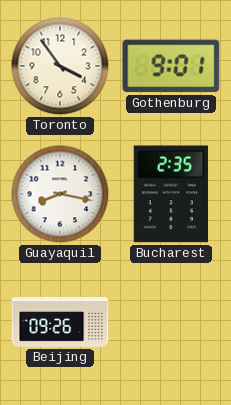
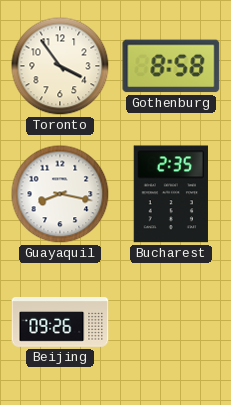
Gothenburg: 9:01 -> 8:58
